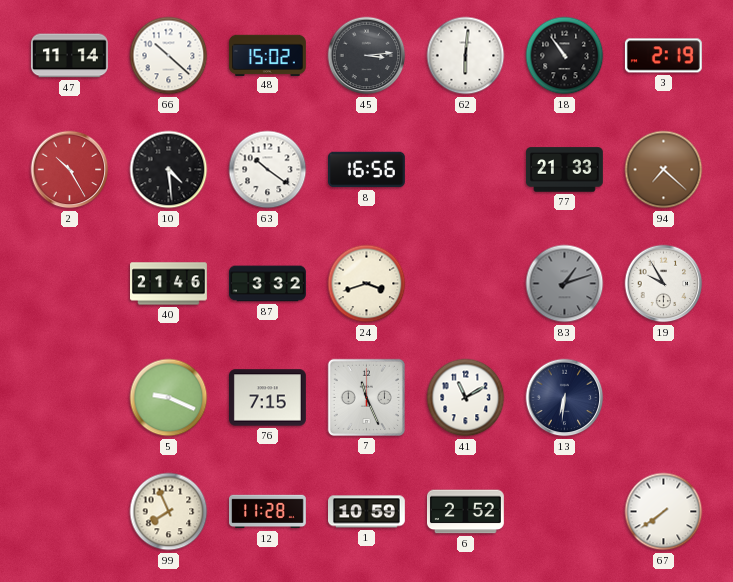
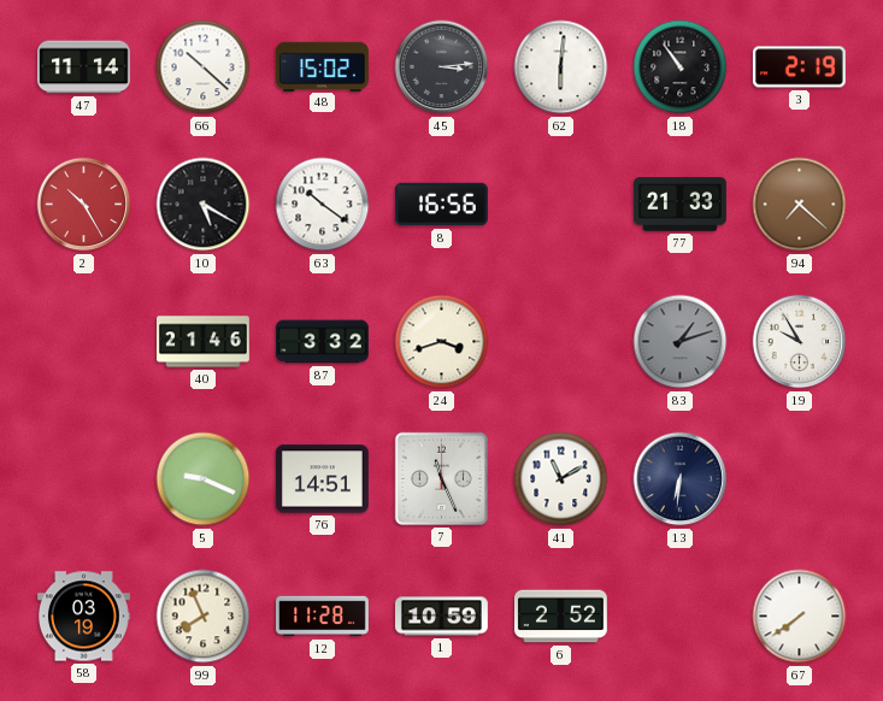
10: 4:29 -> 5:20
76: 7:15 -> 14:51
58: none -> 03:19
